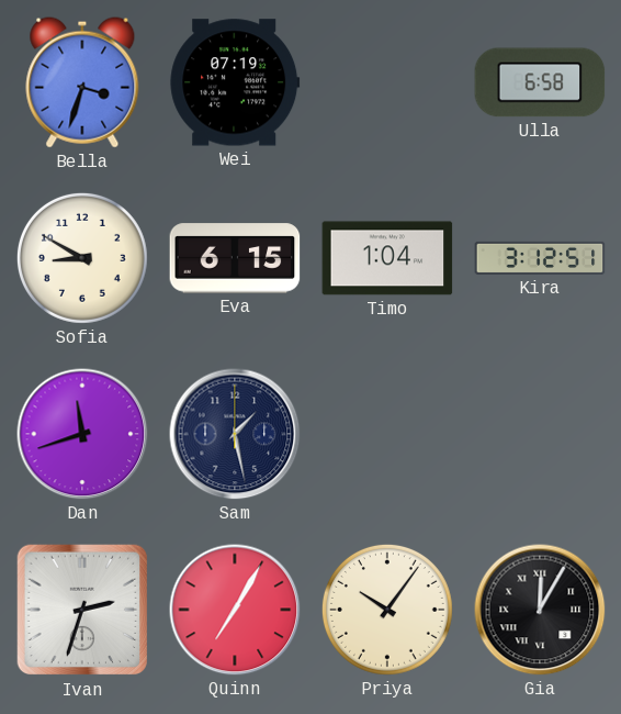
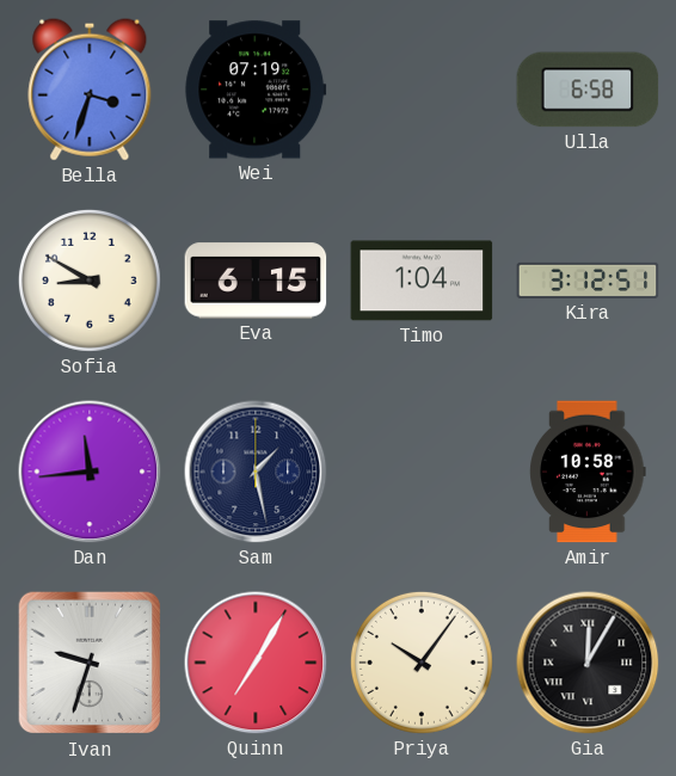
Dan: 11:42 -> 11:44
Amir: none -> 10:58
Ivan: 2:33 -> 9:33
